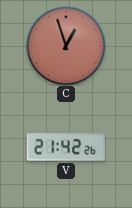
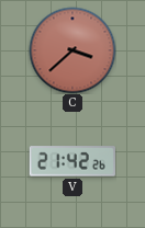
C: 12:57 -> 3:38
